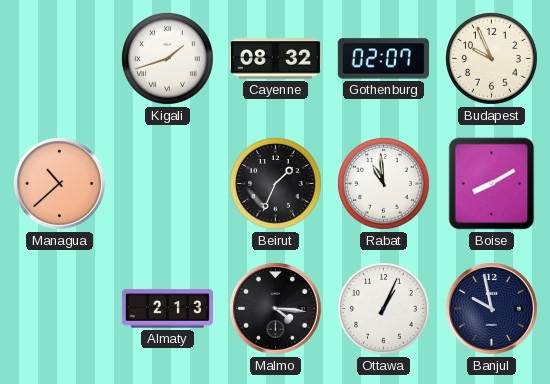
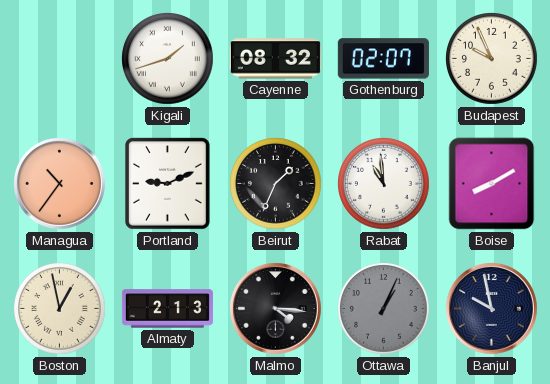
Managua: 10:38 -> 10:36
Portland: none -> 9:11
Boston: none -> 12:58
Ottawa dial: white -> grey
